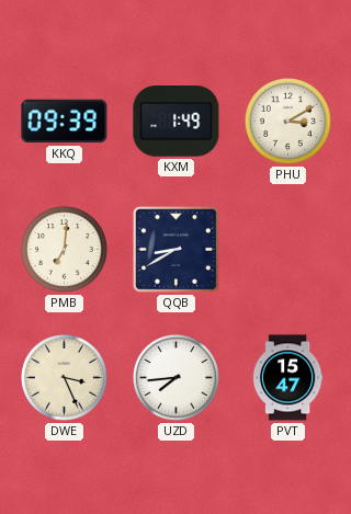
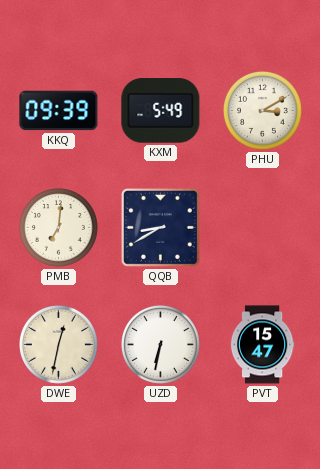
KXM: 1:49 -> 5:49
DWE: 3:26 -> 12:32
UZD: 7:44 -> 6:32
